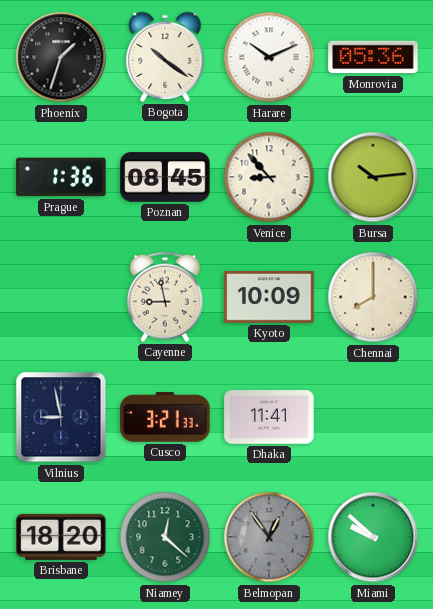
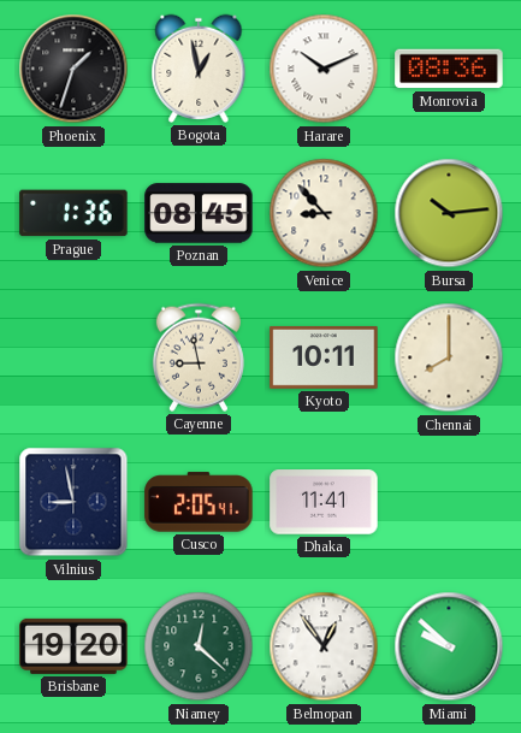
Bogota: 10:21 -> 12:58
Monrovia: 05:36 -> 08:36
Kyoto: 10:09 -> 10:11
Cusco: 3:21 -> 2:05
Brisbane: 18:20 -> 19:20
Belmopan dial: grey -> white
